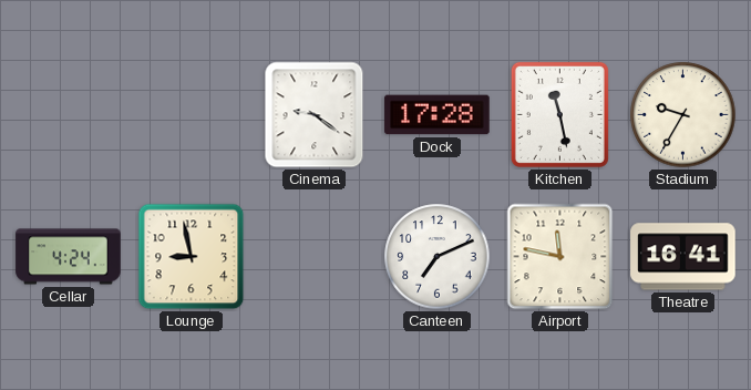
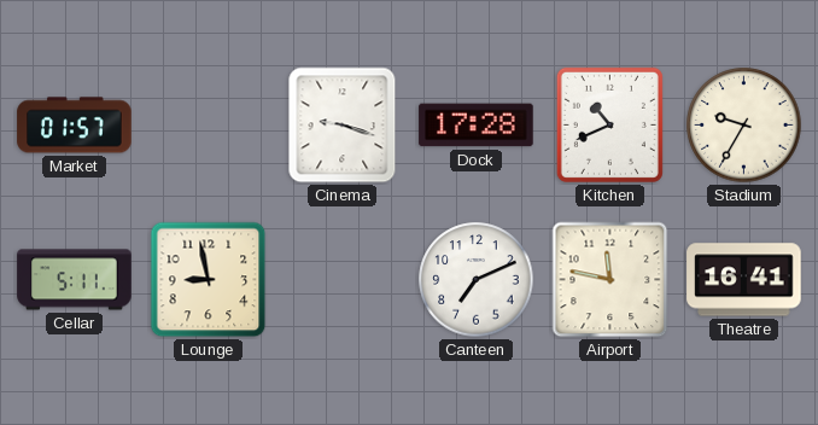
Market: none -> 01:57
Cinema: 9:21 -> 9:18
Kitchen: 11:28 -> 10:41
Cellar: 4:24 -> 5:11
